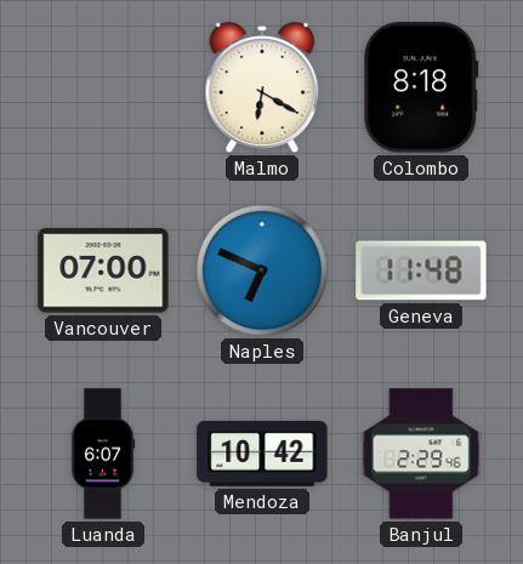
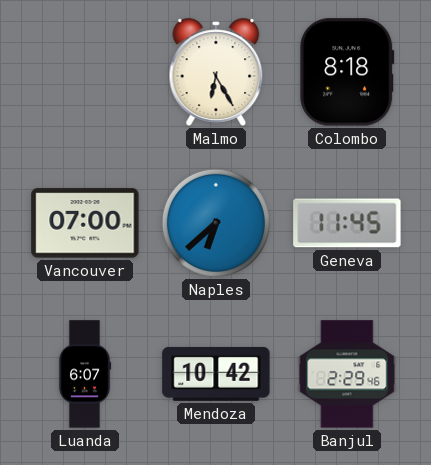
Malmo: 6:20 -> 6:25
Naples: 6:49 -> 6:38
Geneva: 11:48 -> 11:45
